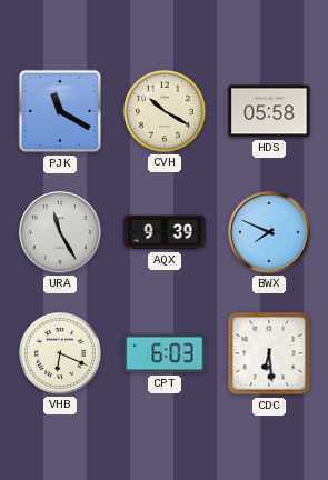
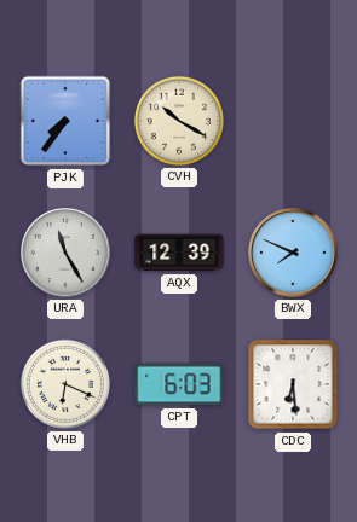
PJK: 11:20 -> 7:36
HDS: 05:58 -> none
AQX: 9:39 -> 12:39
